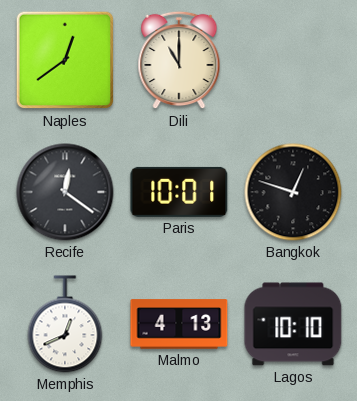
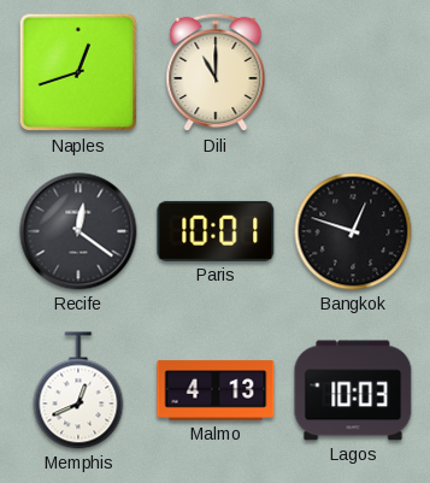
Naples: 12:39 -> 12:42
Lagos: 10:10 -> 10:03
